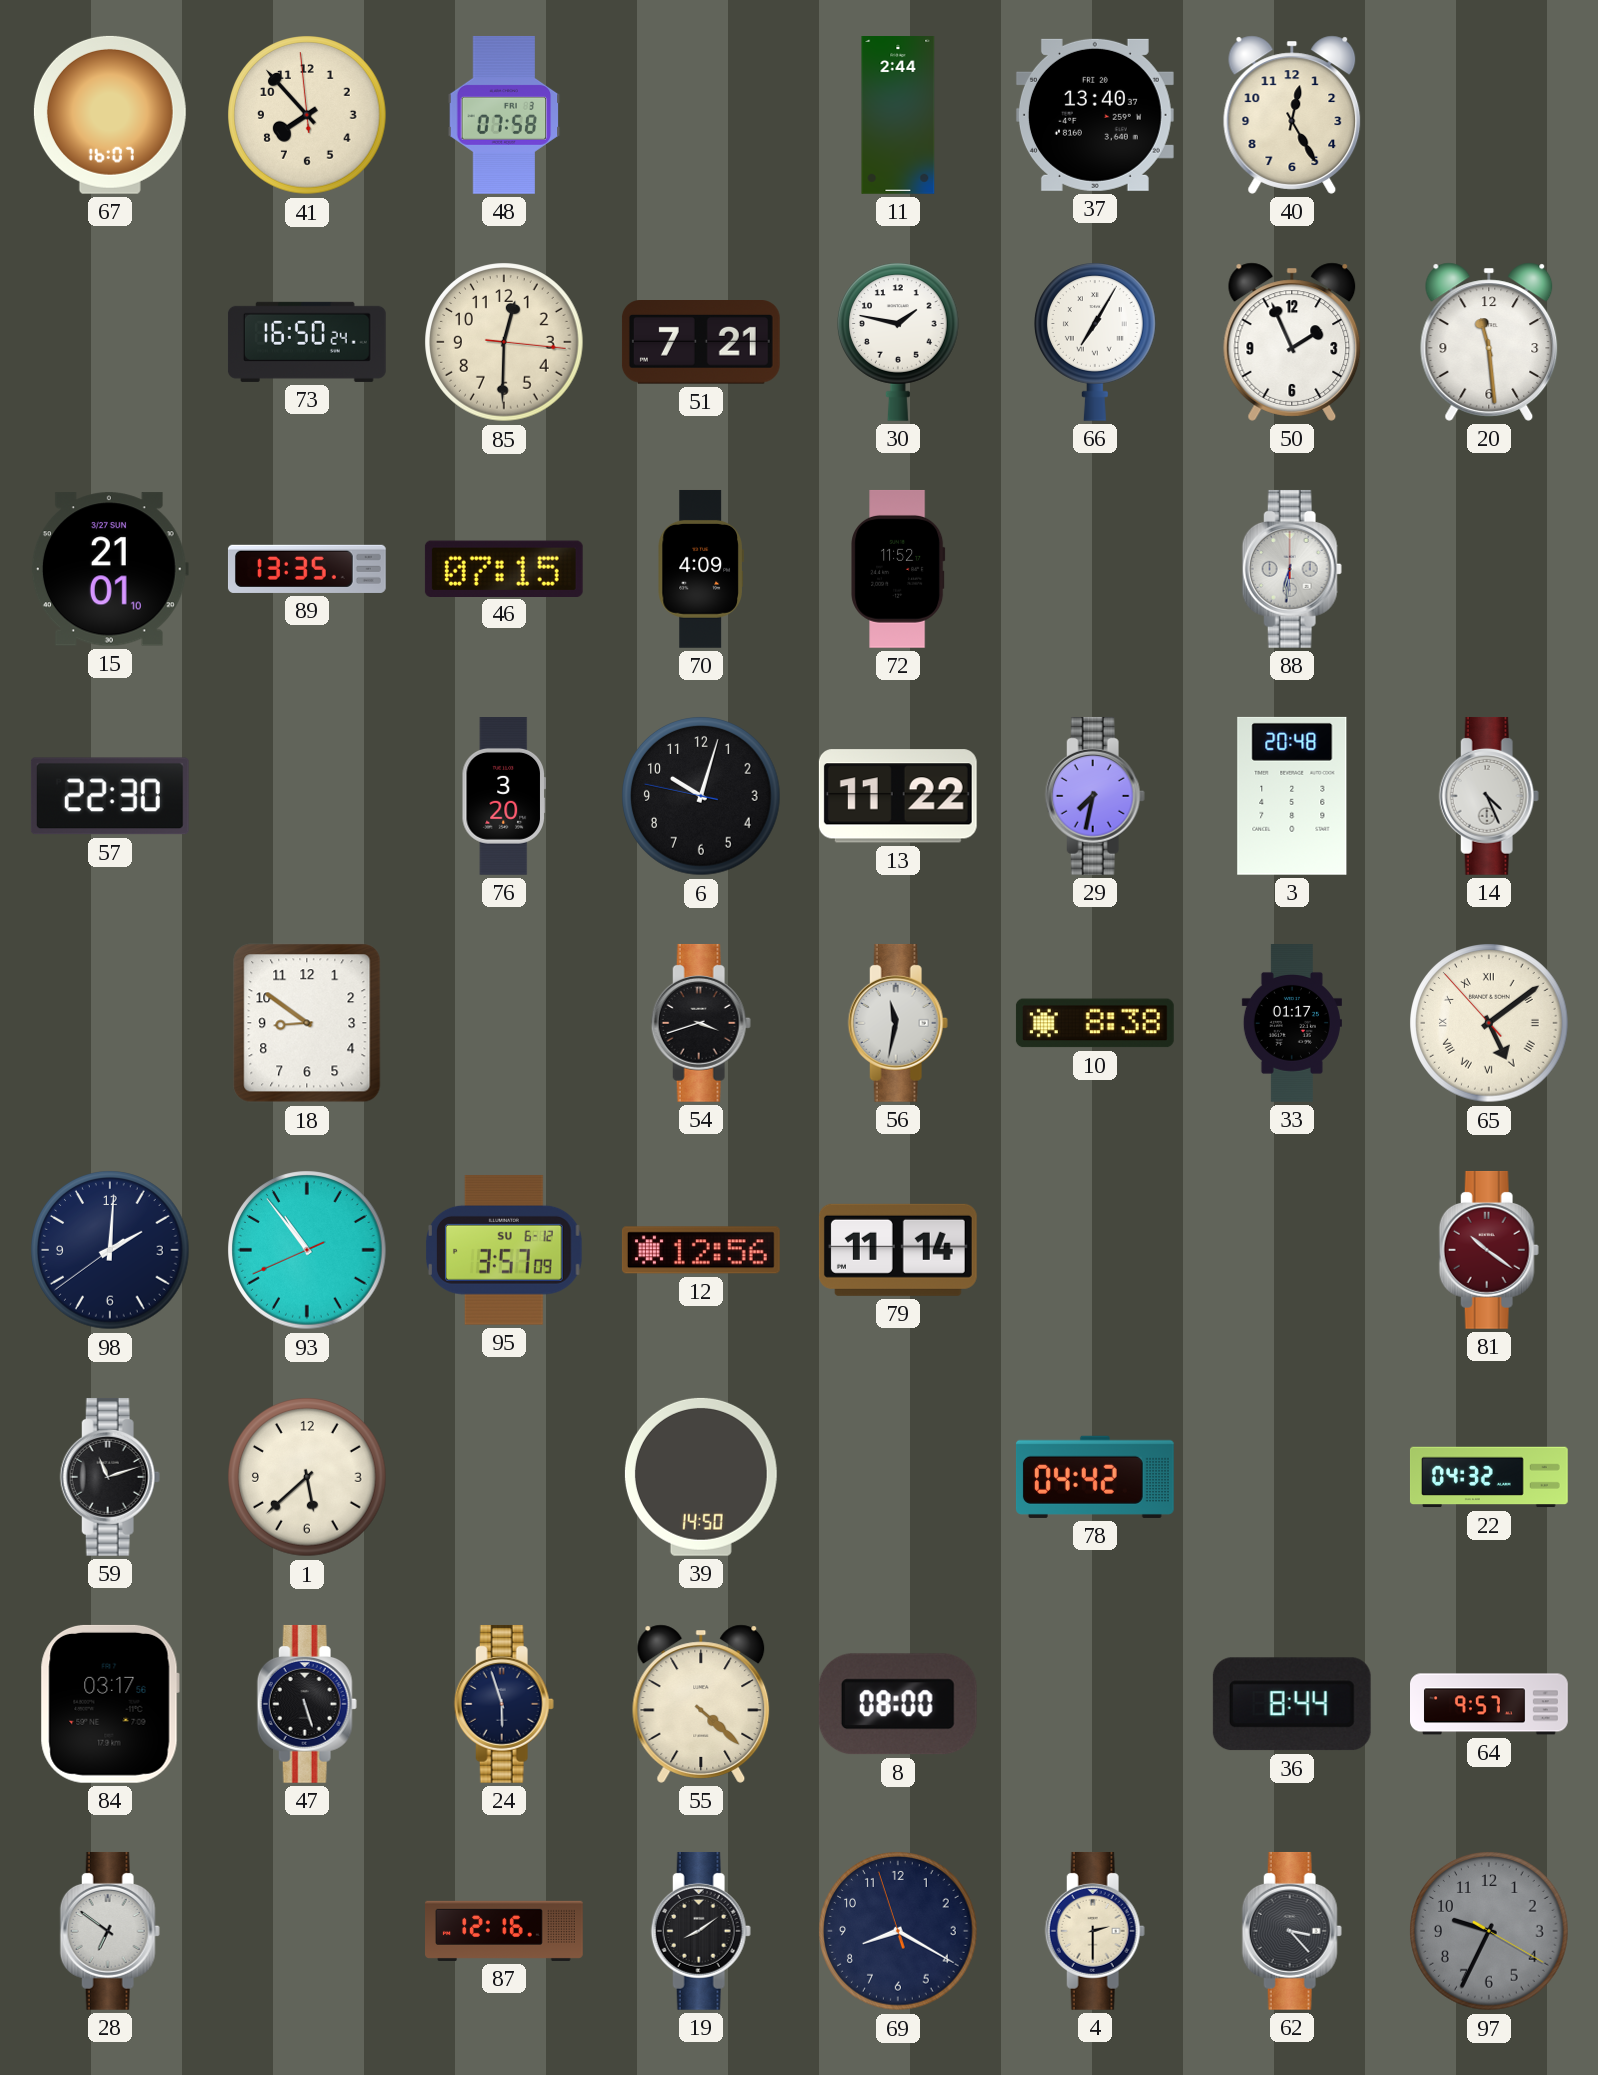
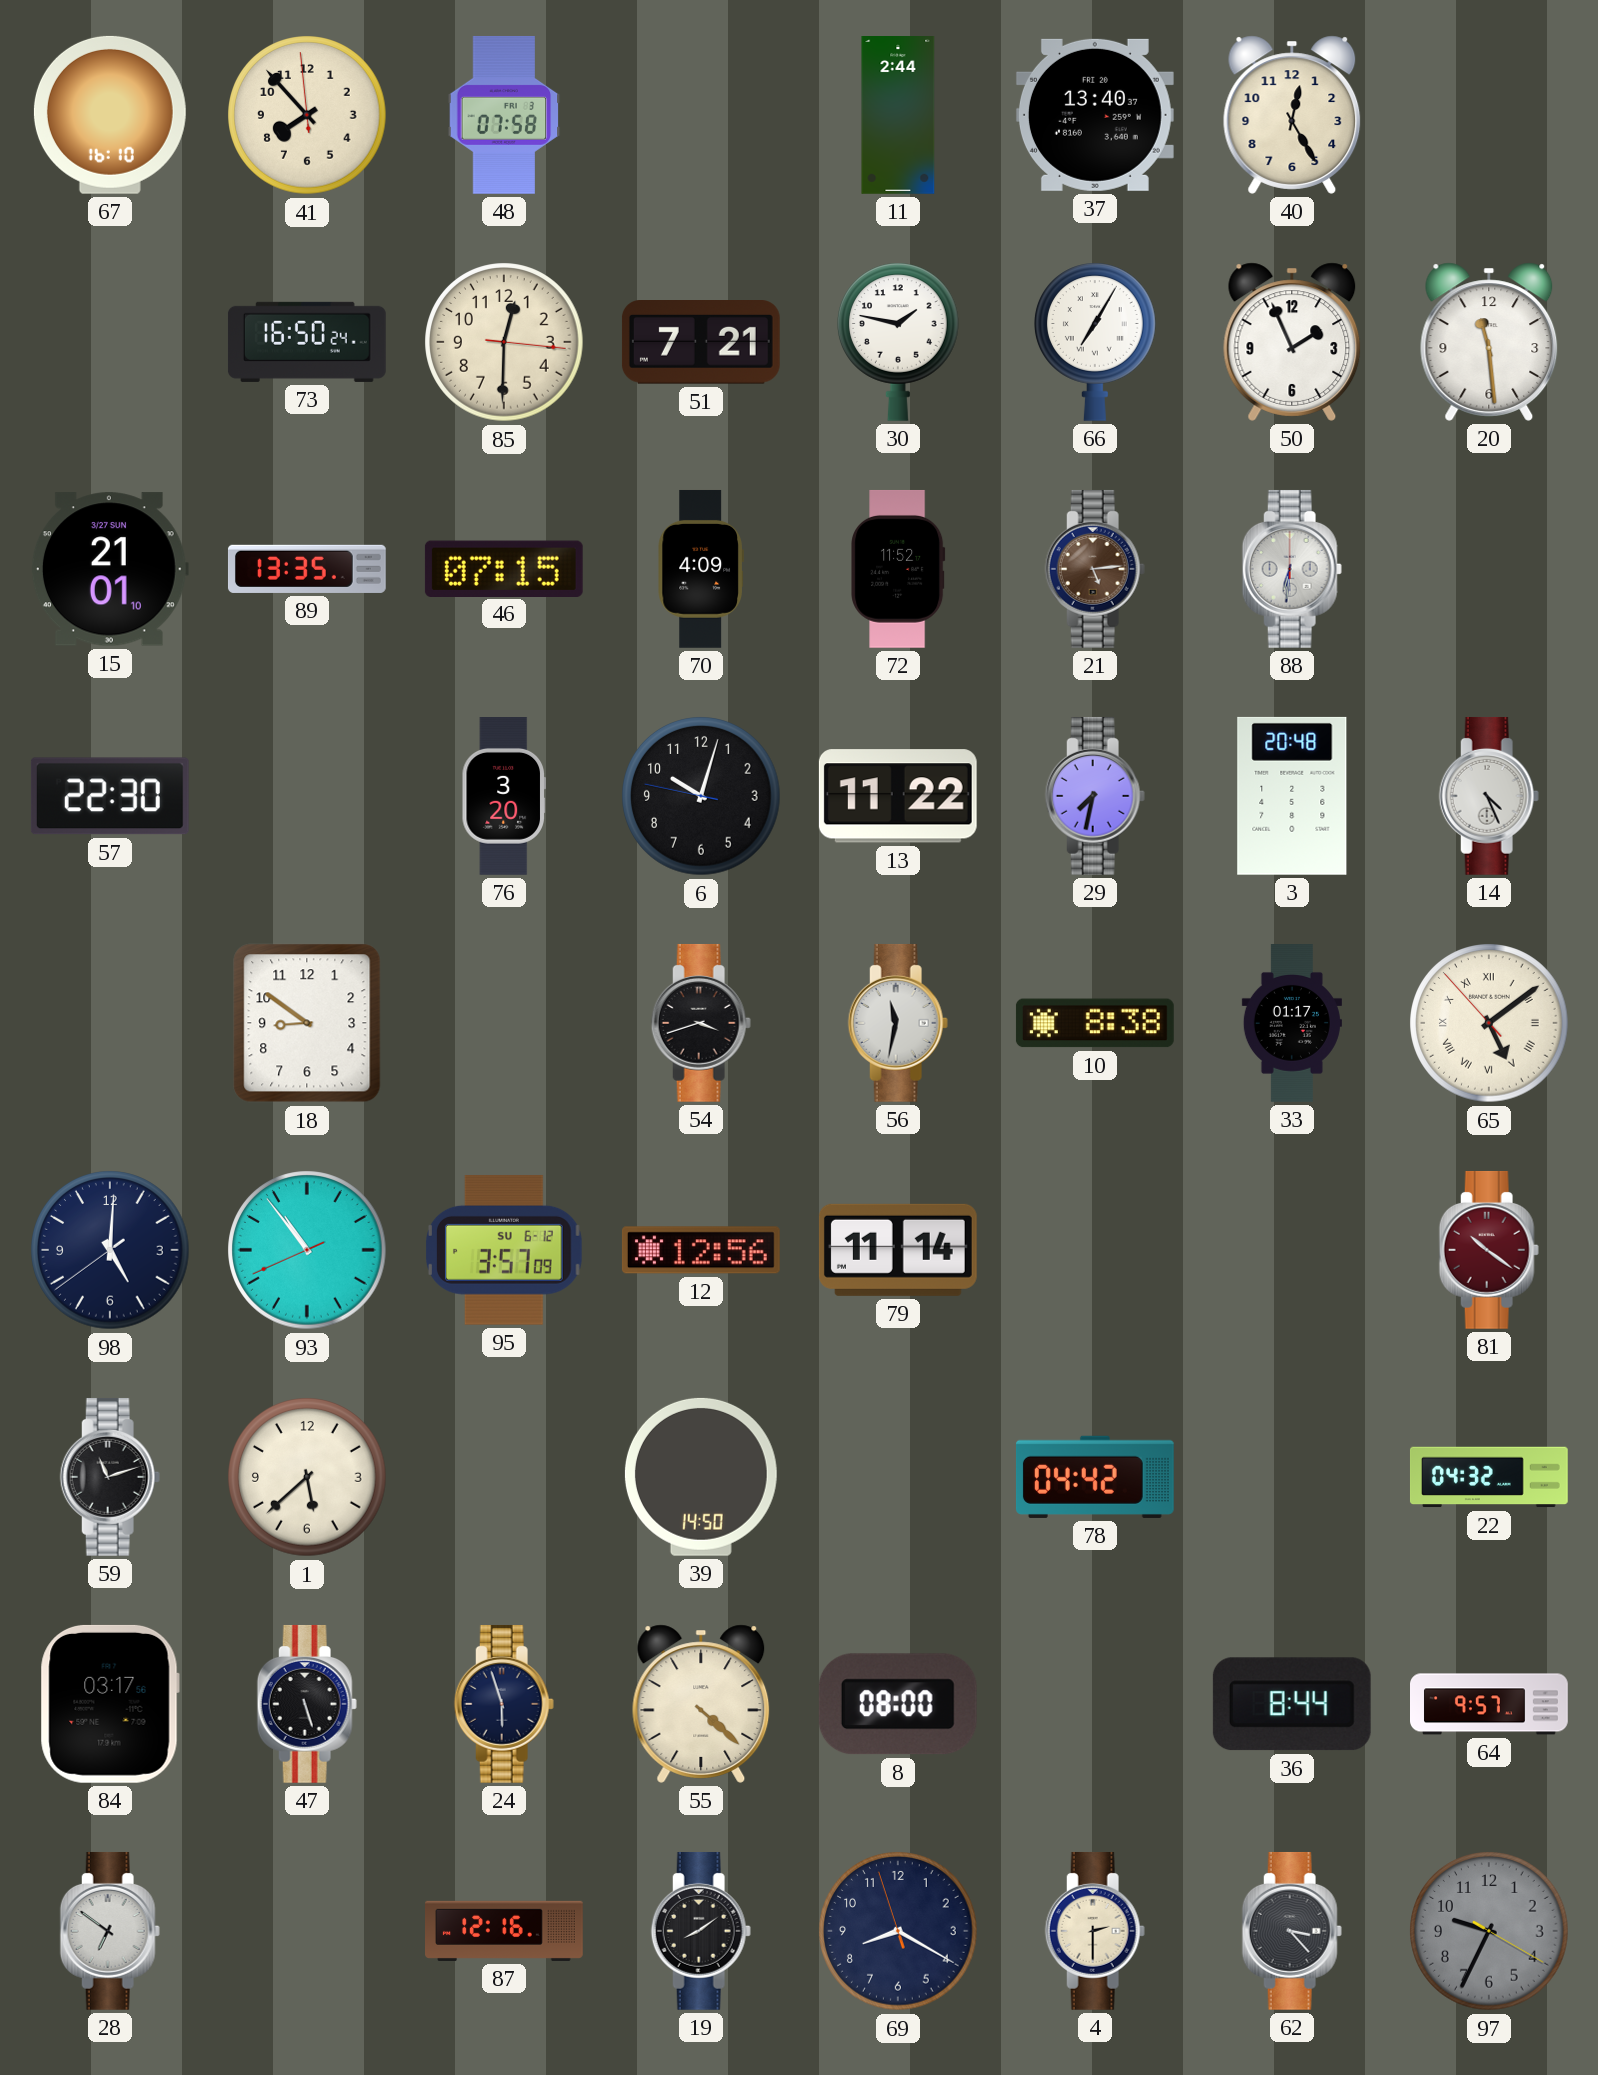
67: 16:07 -> 16:10
21: none -> 5:14
98: 2:00 -> 5:00
